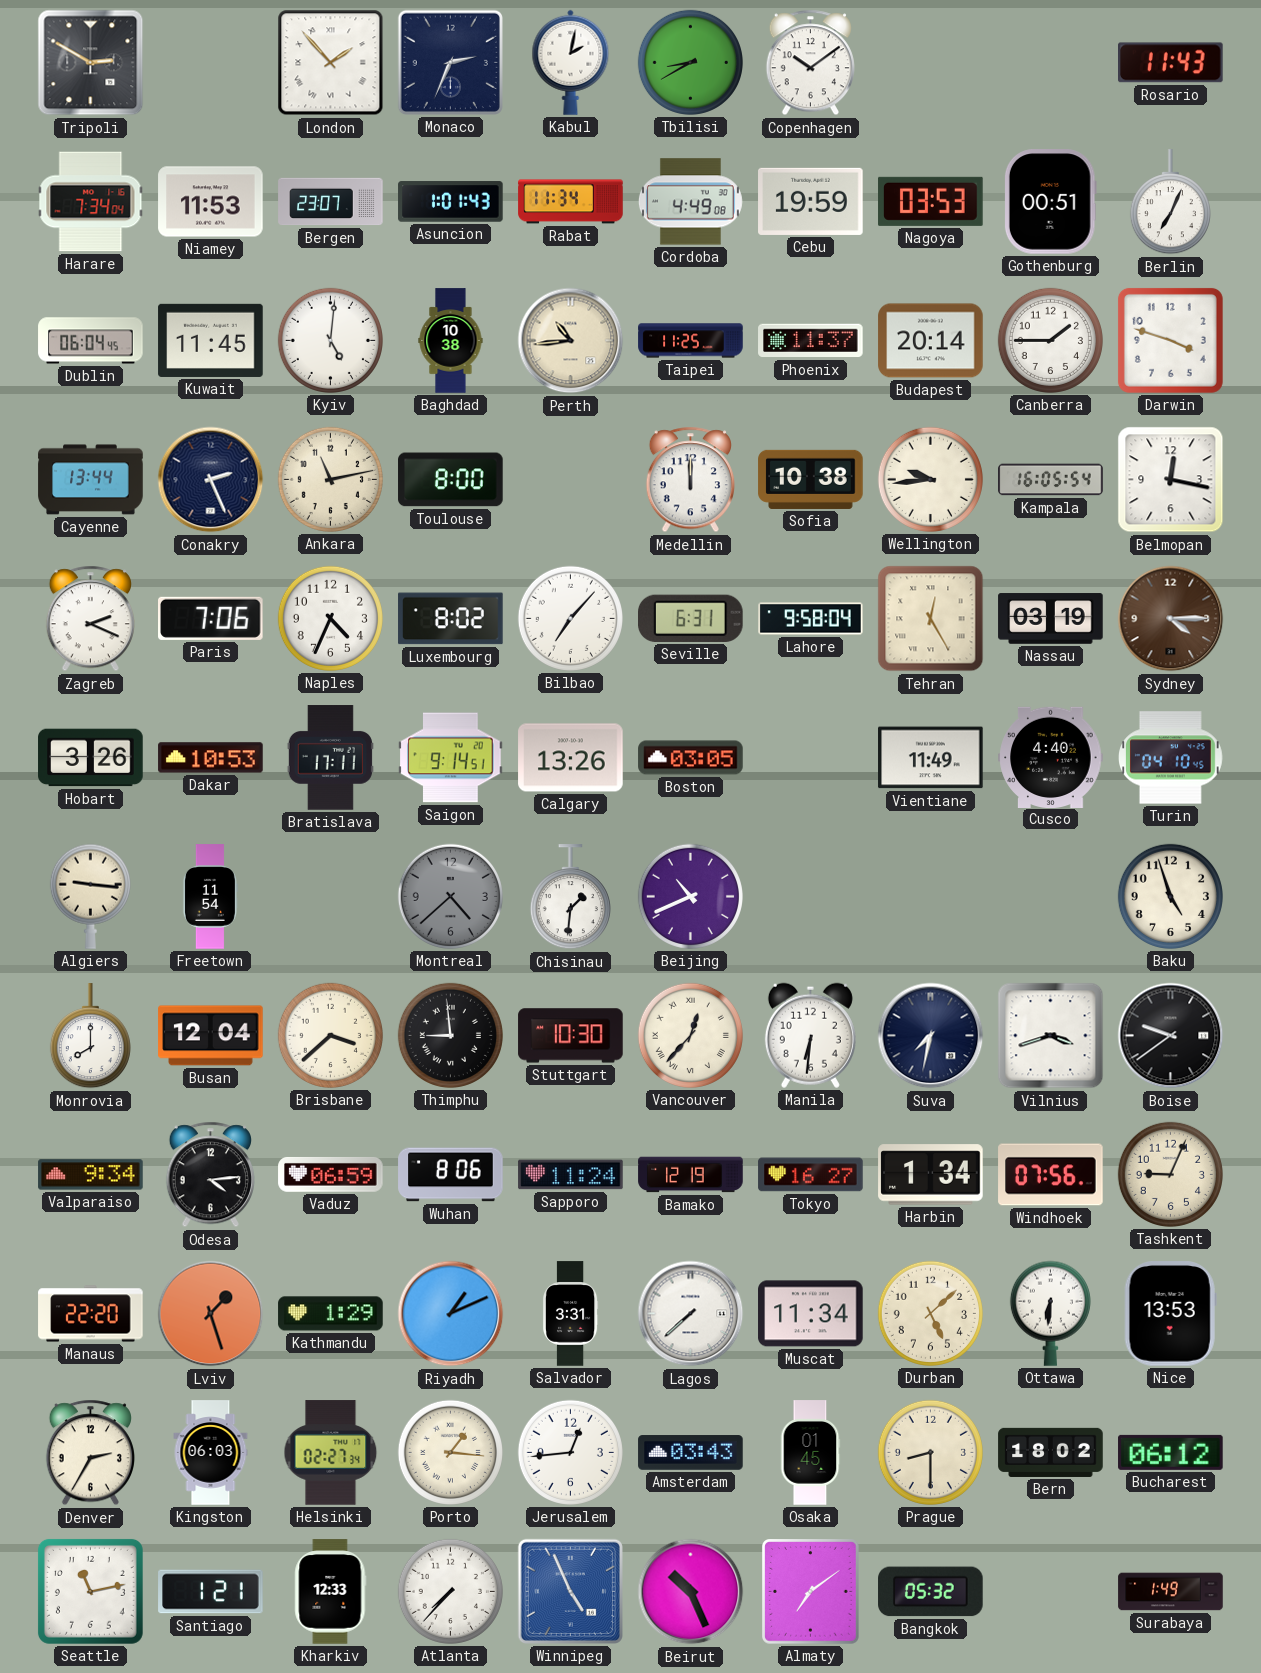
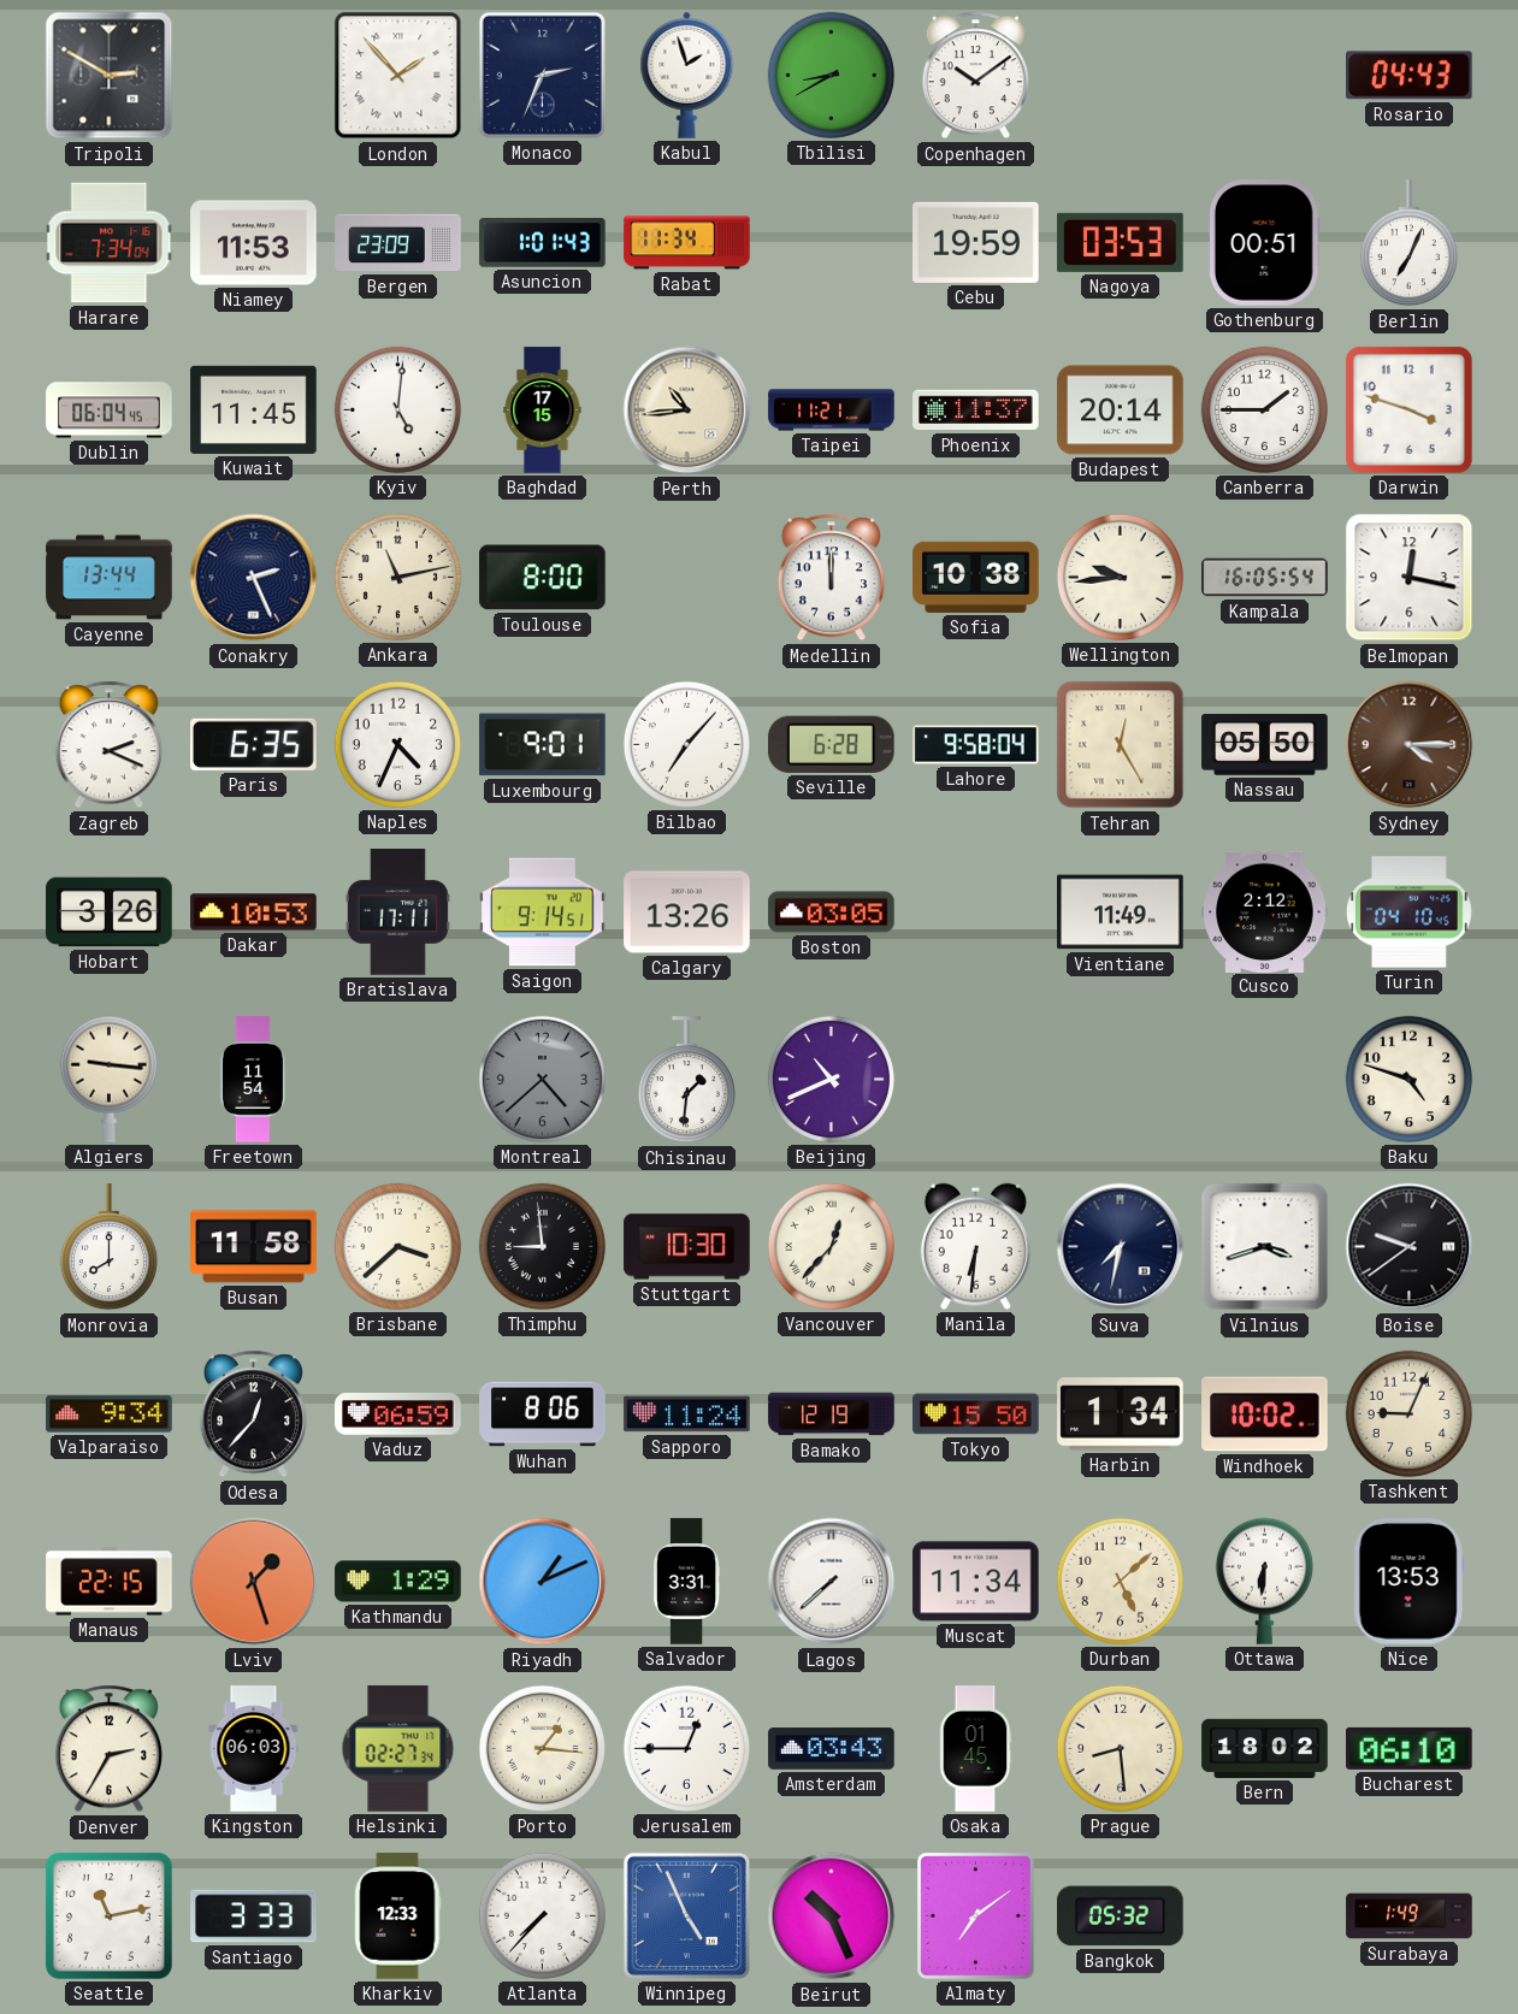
Kabul: 2:02 -> 1:57
Rosario: 11:43 -> 04:43
Bergen: 23:07 -> 23:09
Cordoba: 4:49 -> none
Baghdad: 10:38 -> 17:15
Taipei: 11:25 -> 11:21
Paris: 7:06 -> 6:35
Luxembourg: 8:02 -> 9:01
Seville: 6:31 -> 6:28
Nassau: 03:19 -> 05:50
Cusco: 4:40 -> 2:12
Baku: 4:57 -> 4:48
Busan: 12:04 -> 11:58
Odesa: 4:14 -> 12:37
Tokyo: 16:27 -> 15:50
Windhoek: 07:56 -> 10:02
Manaus: 22:20 -> 22:15
Jerusalem: 12:44 -> 12:45
Prague: 8:30 -> 8:29
Bucharest: 06:12 -> 06:10
Santiago: 1:21 -> 3:33
